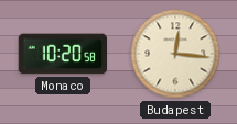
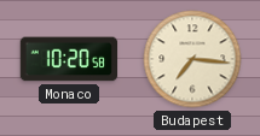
Budapest: 12:16 -> 7:16
